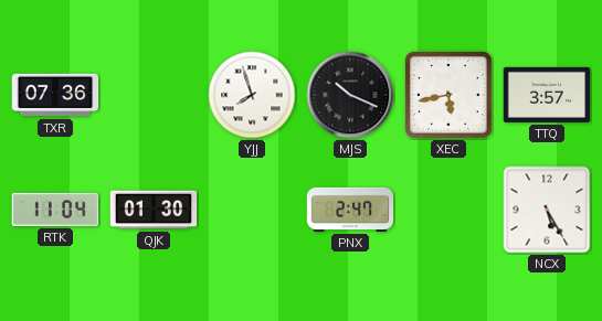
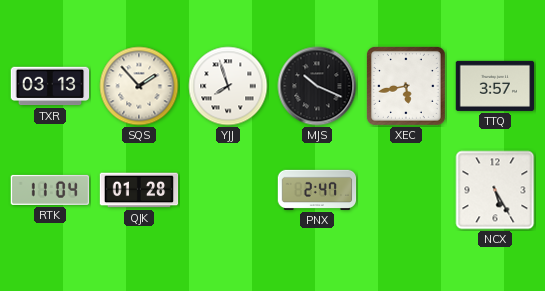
TXR: 07:36 -> 03:13
SQS: none -> 1:53
QJK: 01:30 -> 01:28
